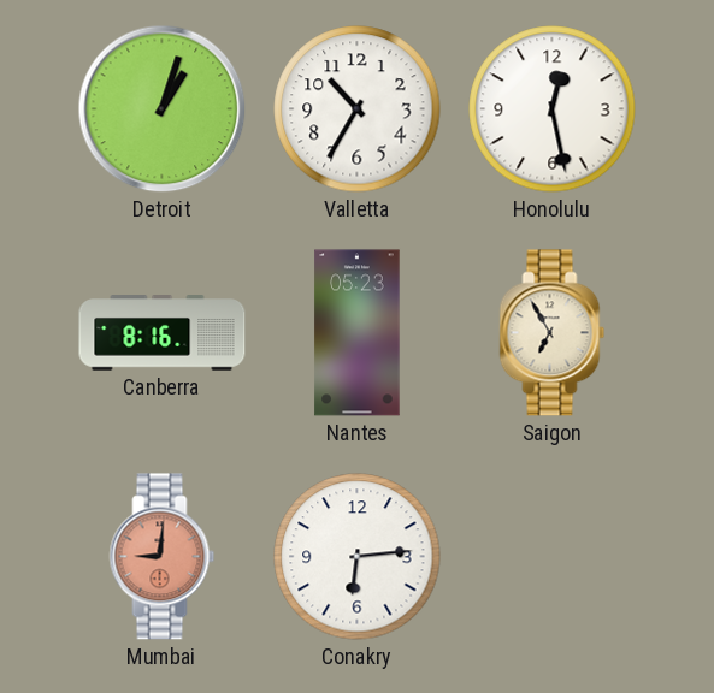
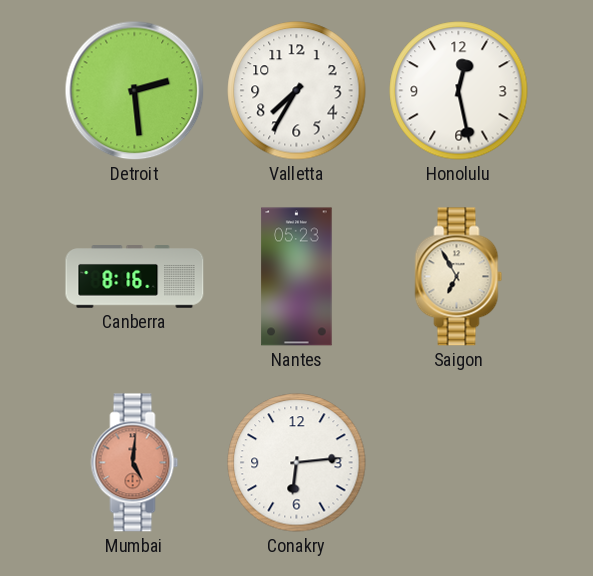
Detroit: 1:03 -> 2:29
Valletta: 10:35 -> 7:35
Mumbai: 9:01 -> 5:01
